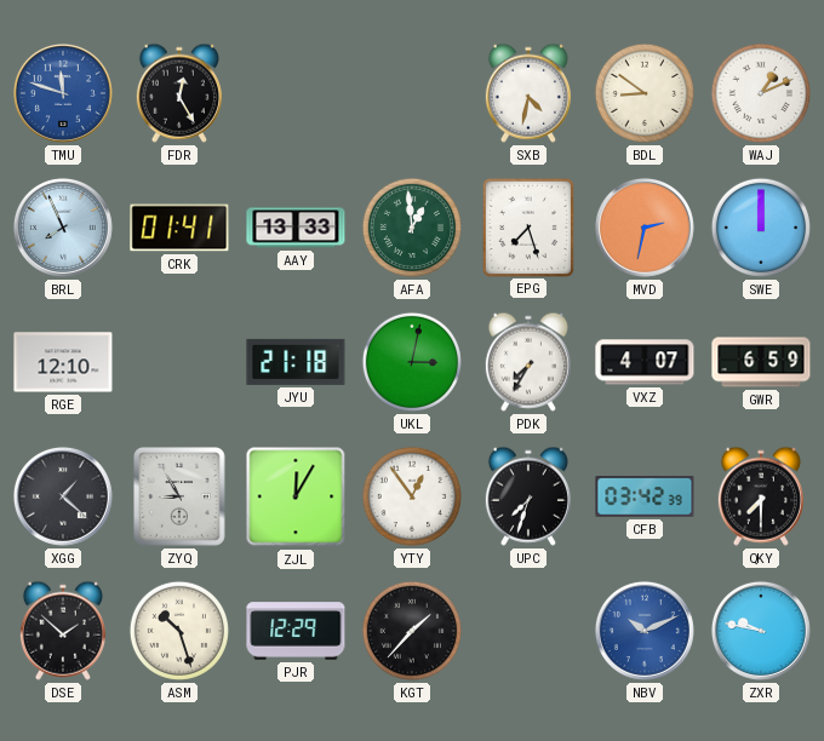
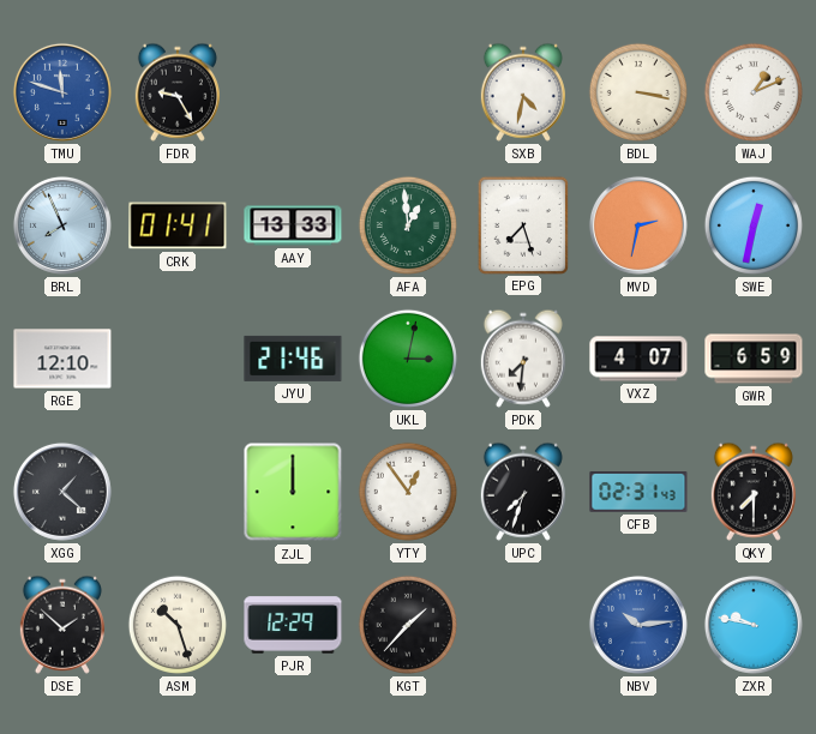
FDR: 12:25 -> 9:25
BDL: 8:51 -> 3:17
SWE: 12:00 -> 12:32
JYU: 21:18 -> 21:46
PDK: 7:35 -> 7:31
ZYQ: 8:55 -> none
ZJL: 12:05 -> 12:00
CFB: 03:42 -> 02:31
NBV: 10:11 -> 10:14
